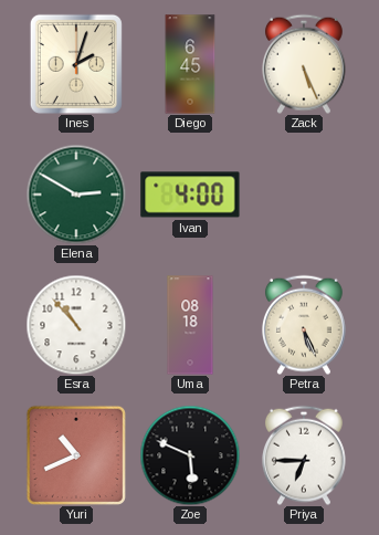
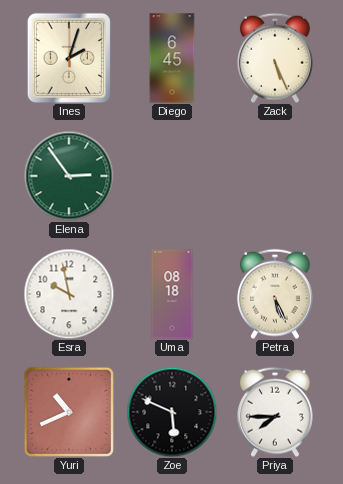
Elena: 2:50 -> 2:54
Ivan: 4:00 -> none
Esra: 10:53 -> 9:58
Priya: 6:45 -> 7:45
